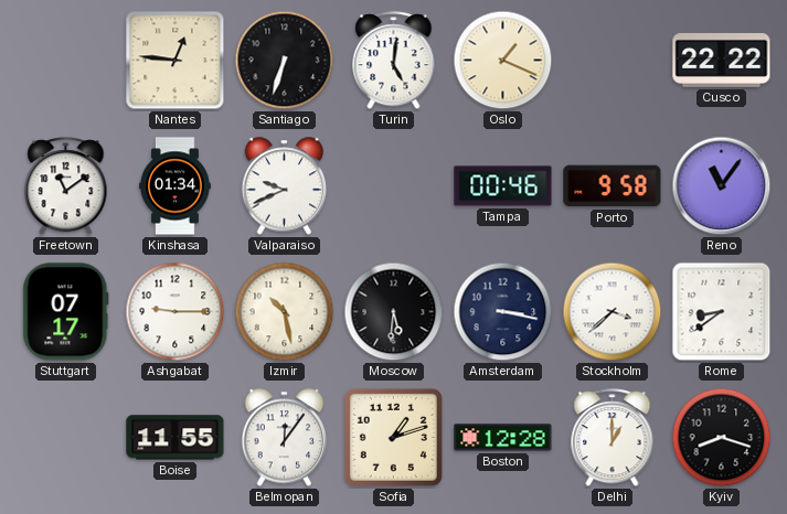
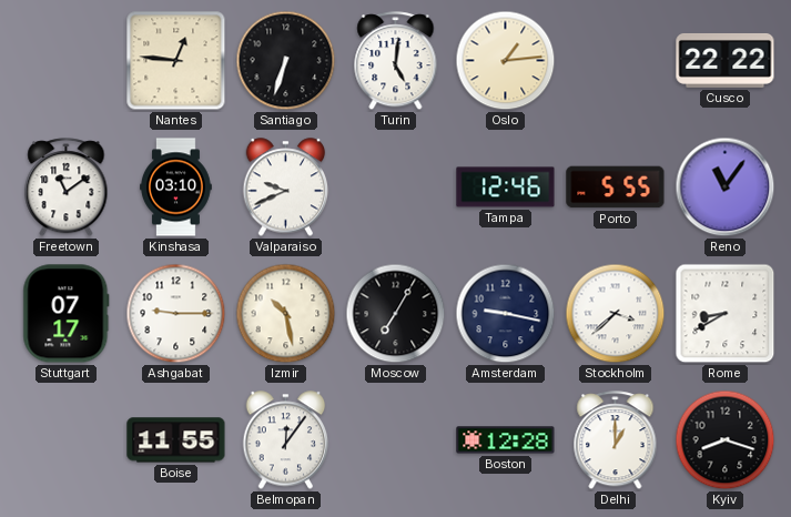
Oslo: 1:19 -> 1:14
Kinshasa: 01:34 -> 03:10
Tampa: 00:46 -> 12:46
Porto: 9:58 -> 5:55
Moscow: 5:31 -> 7:05
Amsterdam: 3:17 -> 9:17
Rome: 8:39 -> 8:40
Sofia: 1:12 -> none
